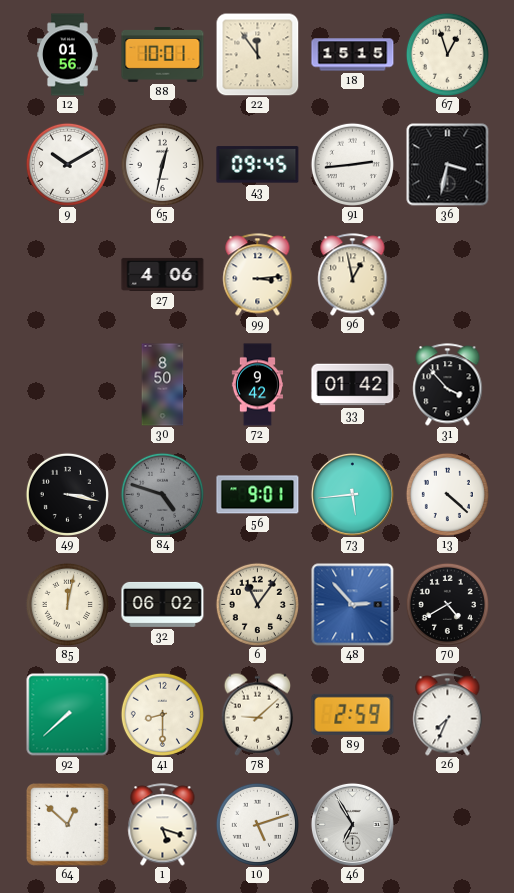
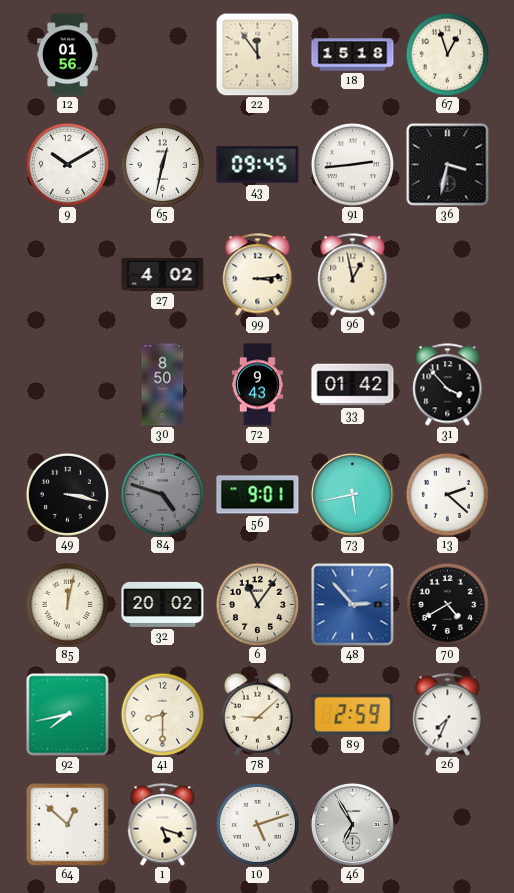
88: 10:01 -> none
18: 15:15 -> 15:18
27: 4:06 -> 4:02
72: 9:42 -> 9:43
73: 5:44 -> 5:43
13: 4:22 -> 2:22
32: 06:02 -> 20:02
92: 7:38 -> 7:43
